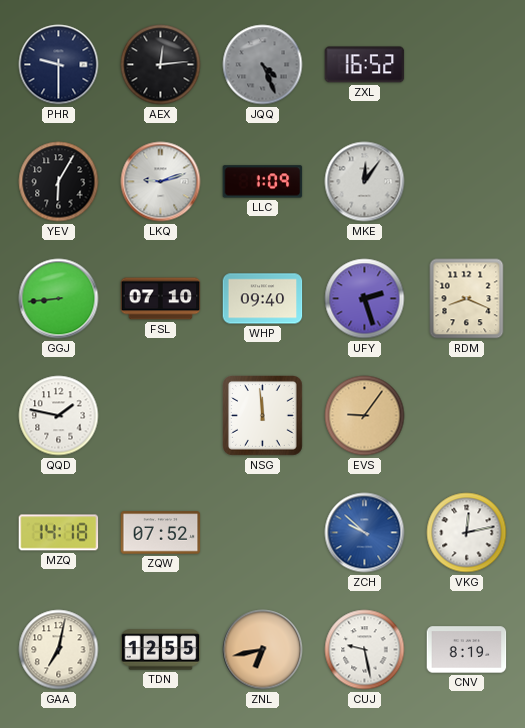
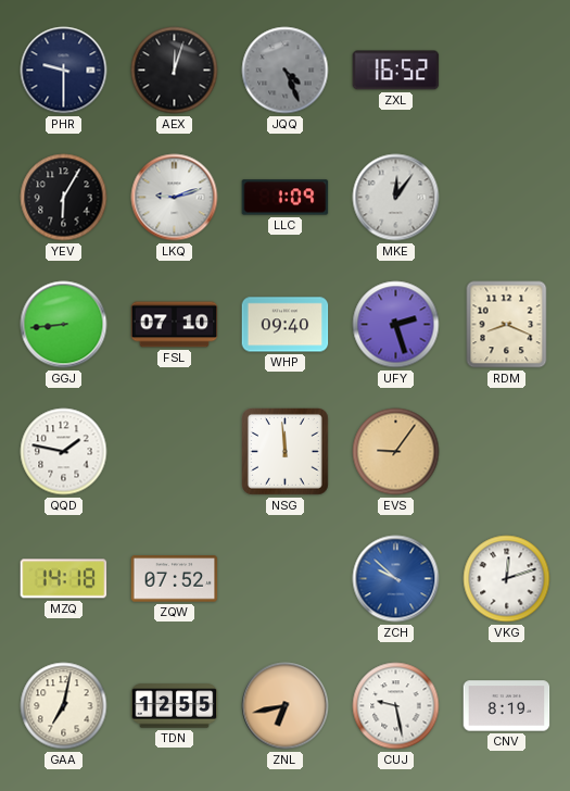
AEX: 12:14 -> 12:03
VKG: 12:13 -> 12:12
